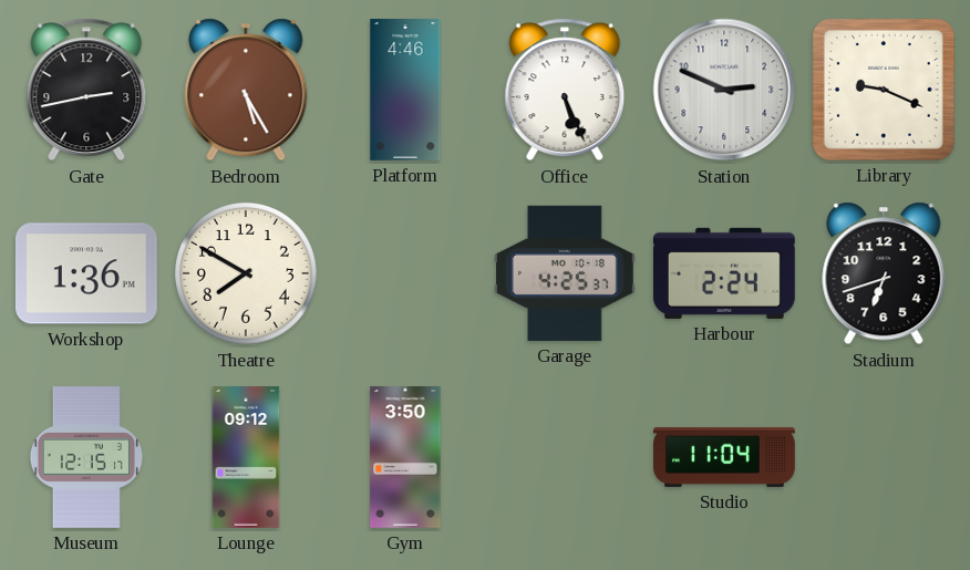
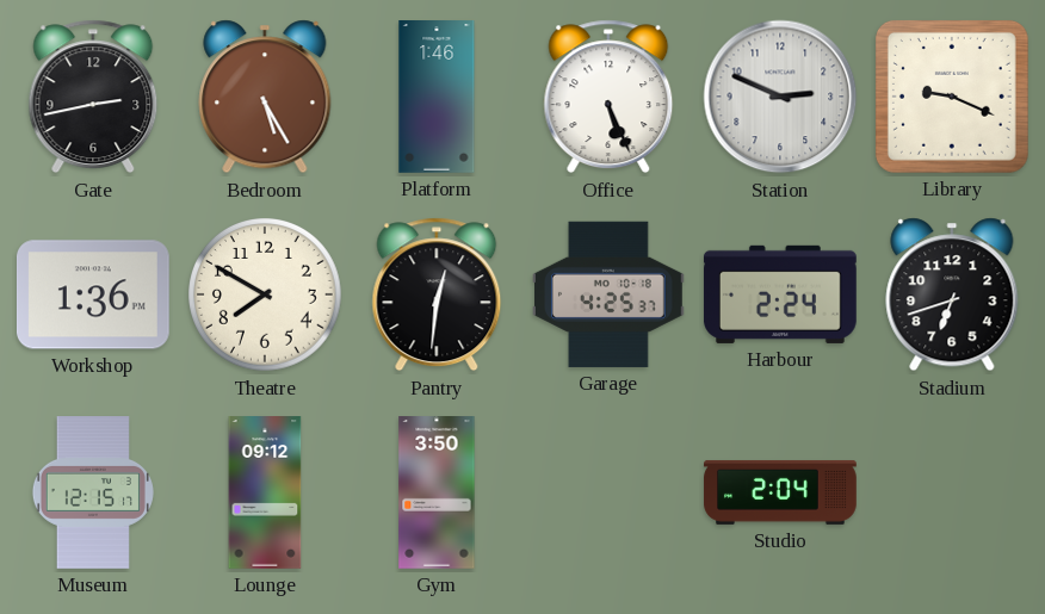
Platform: 4:46 -> 1:46
Pantry: none -> 12:31
Studio: 11:04 -> 2:04
